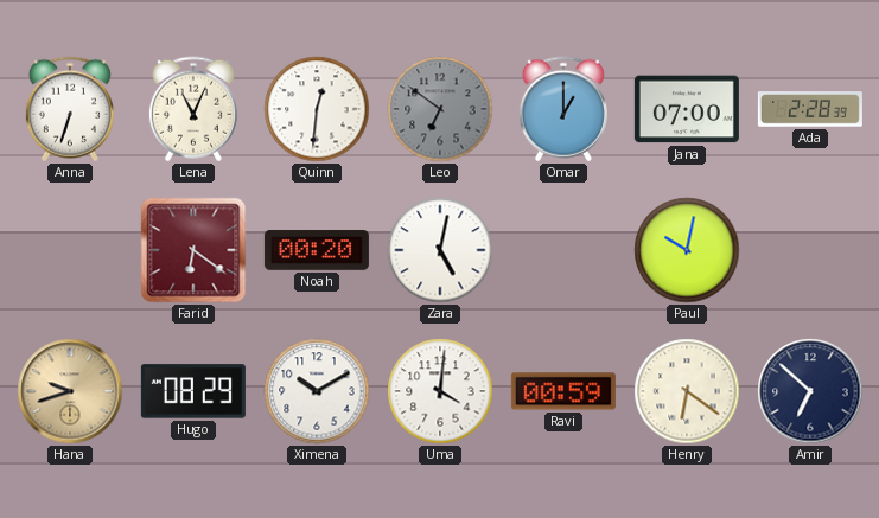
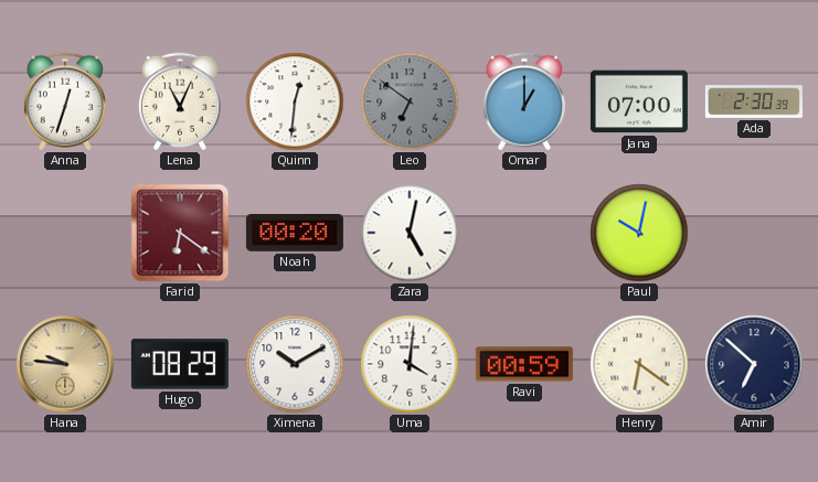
Anna: 6:33 -> 12:33
Ada: 2:28 -> 2:30
Hana: 9:42 -> 9:46
